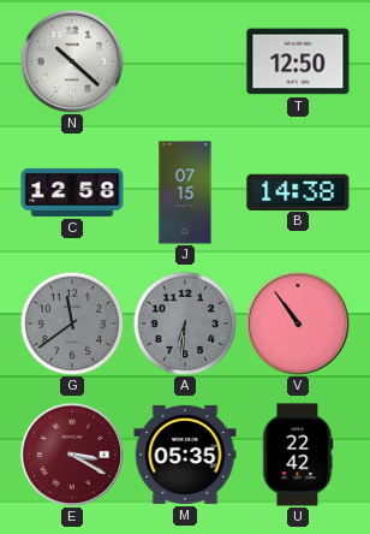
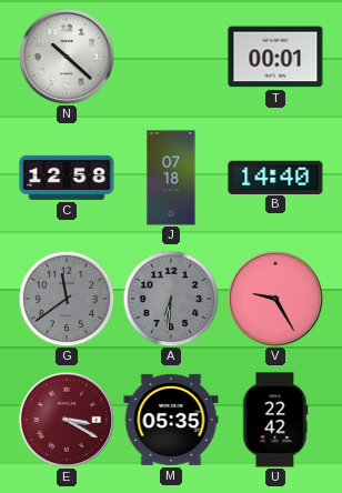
T: 12:50 -> 00:01
J: 07:15 -> 07:18
B: 14:38 -> 14:40
V: 10:54 -> 9:25
